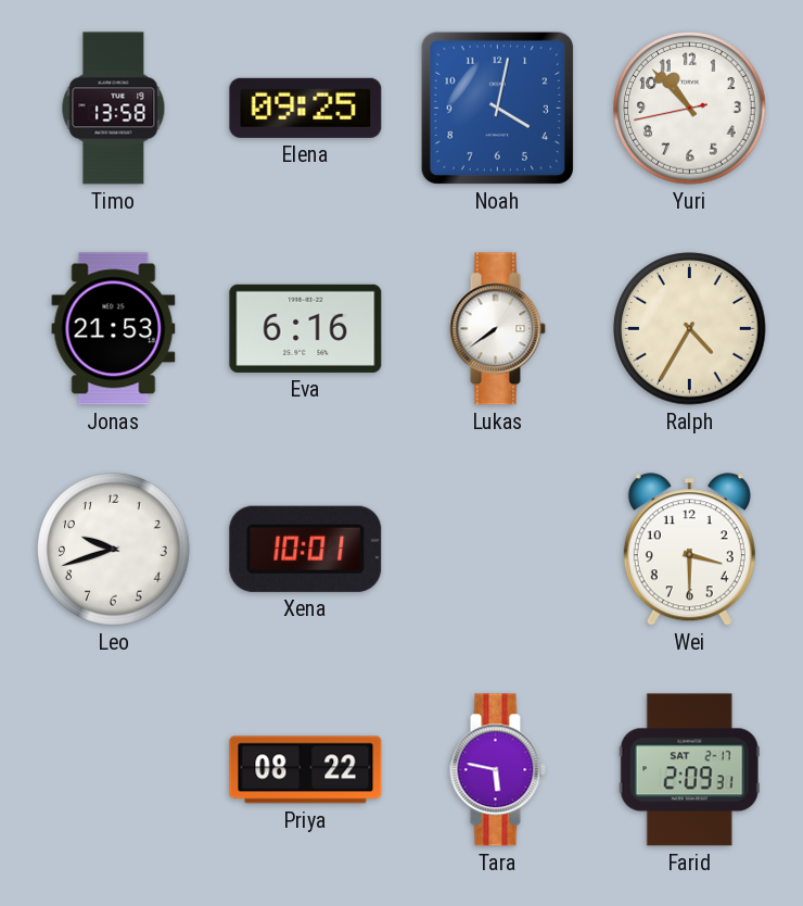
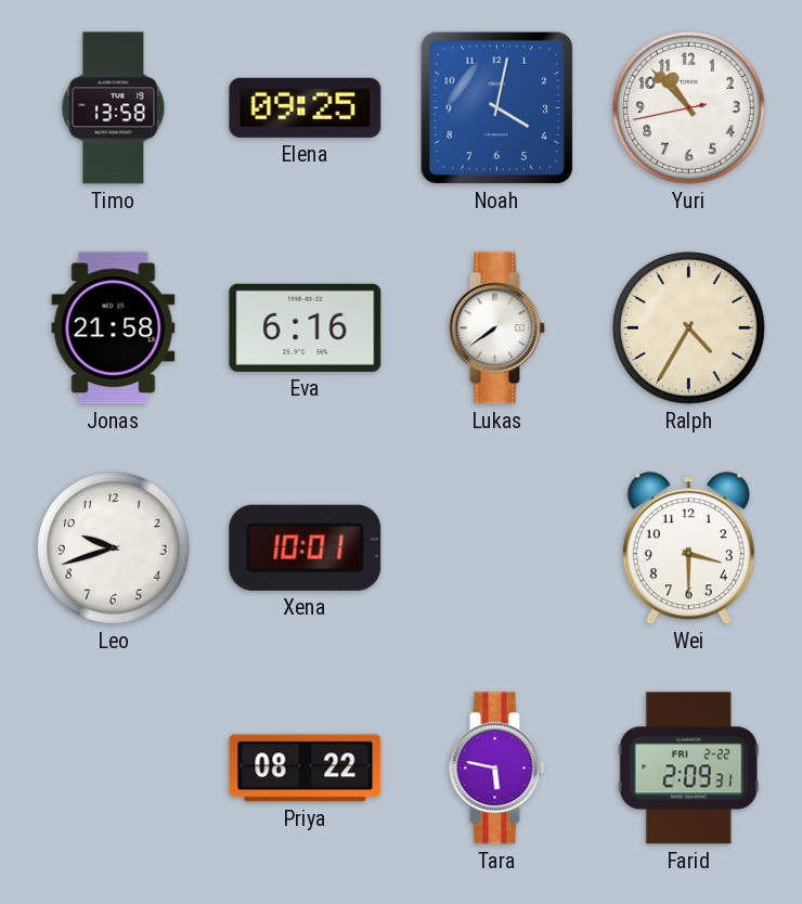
Jonas: 21:53 -> 21:58
Farid date: SAT 2-17 -> FRI 2-22
